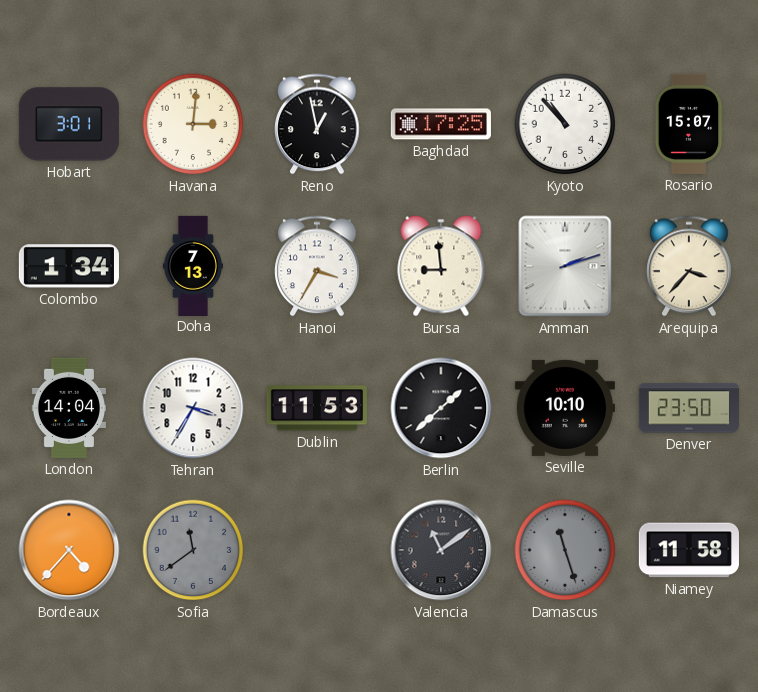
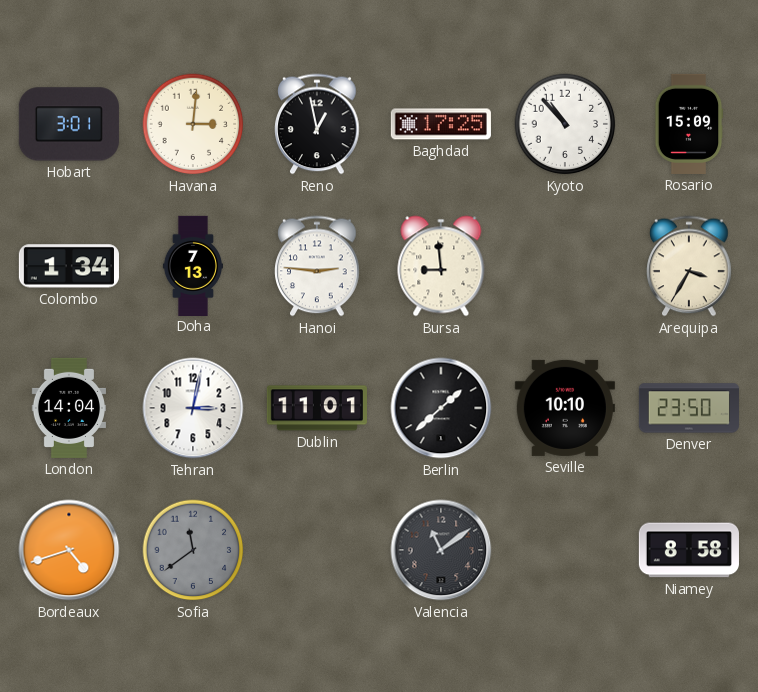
Rosario: 15:07 -> 15:09
Hanoi: 3:35 -> 2:46
Amman: 2:12 -> none
Arequipa: 3:37 -> 3:35
Tehran: 3:35 -> 3:02
Dublin: 11:53 -> 11:01
Bordeaux: 4:37 -> 4:42
Damascus: 11:27 -> none
Niamey: 11:58 -> 8:58
